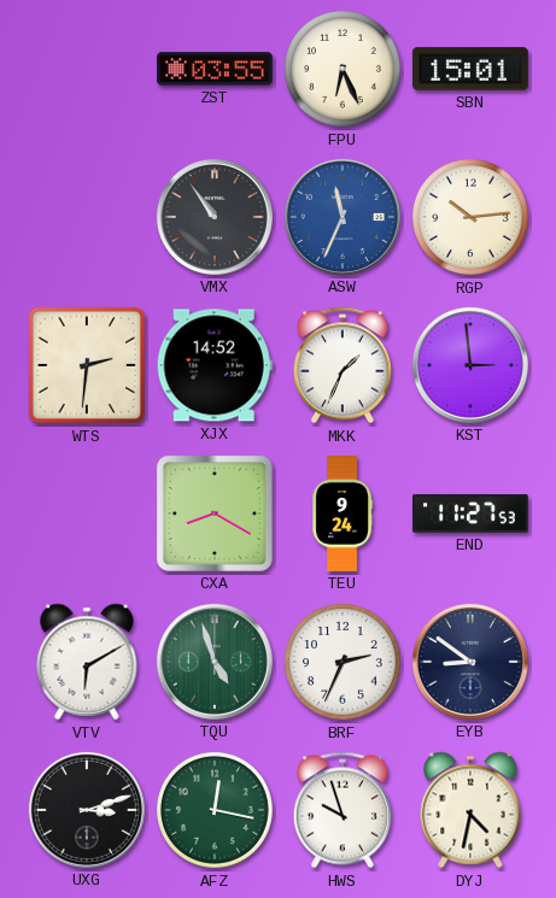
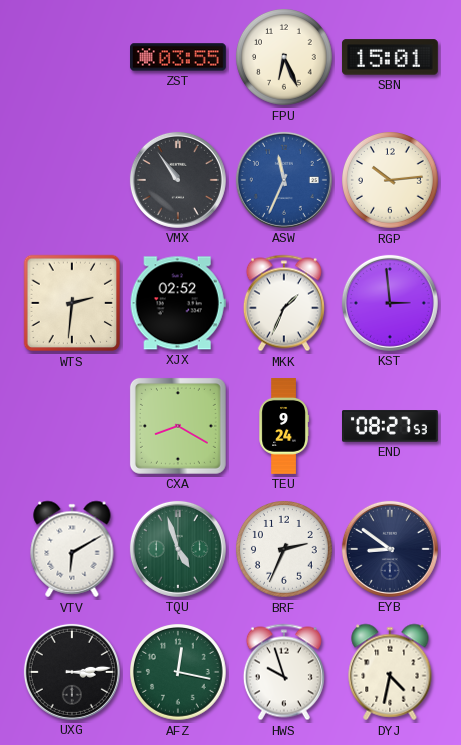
XJX: 14:52 -> 02:52
END: 11:27 -> 08:27
UXG: 3:12 -> 3:14
